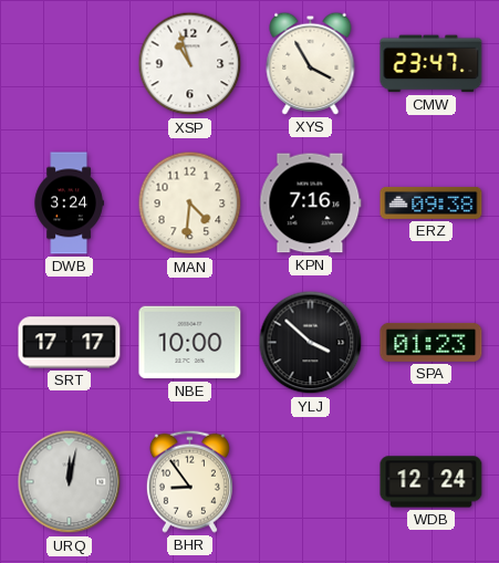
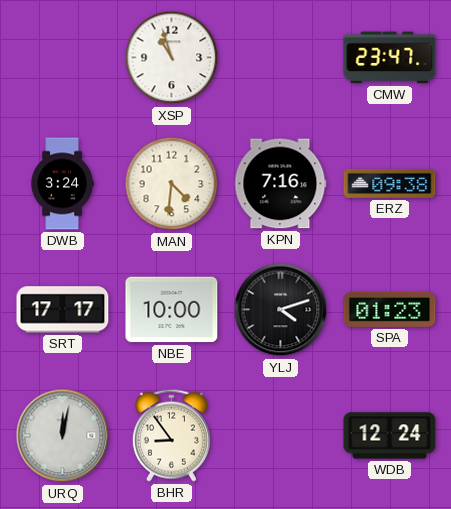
XYS: 3:55 -> none
YLJ: 3:52 -> 4:12
